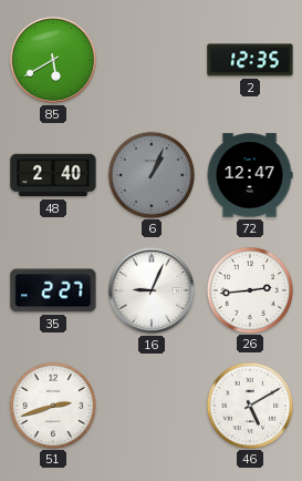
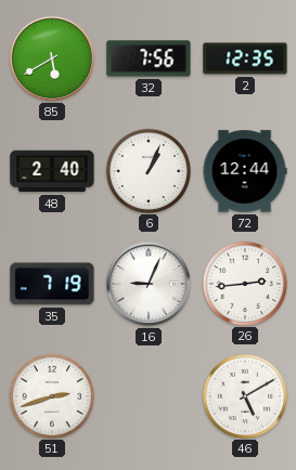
32: none -> 7:56
6 dial: grey -> white
72: 12:47 -> 12:44
35: 2:27 -> 7:19
